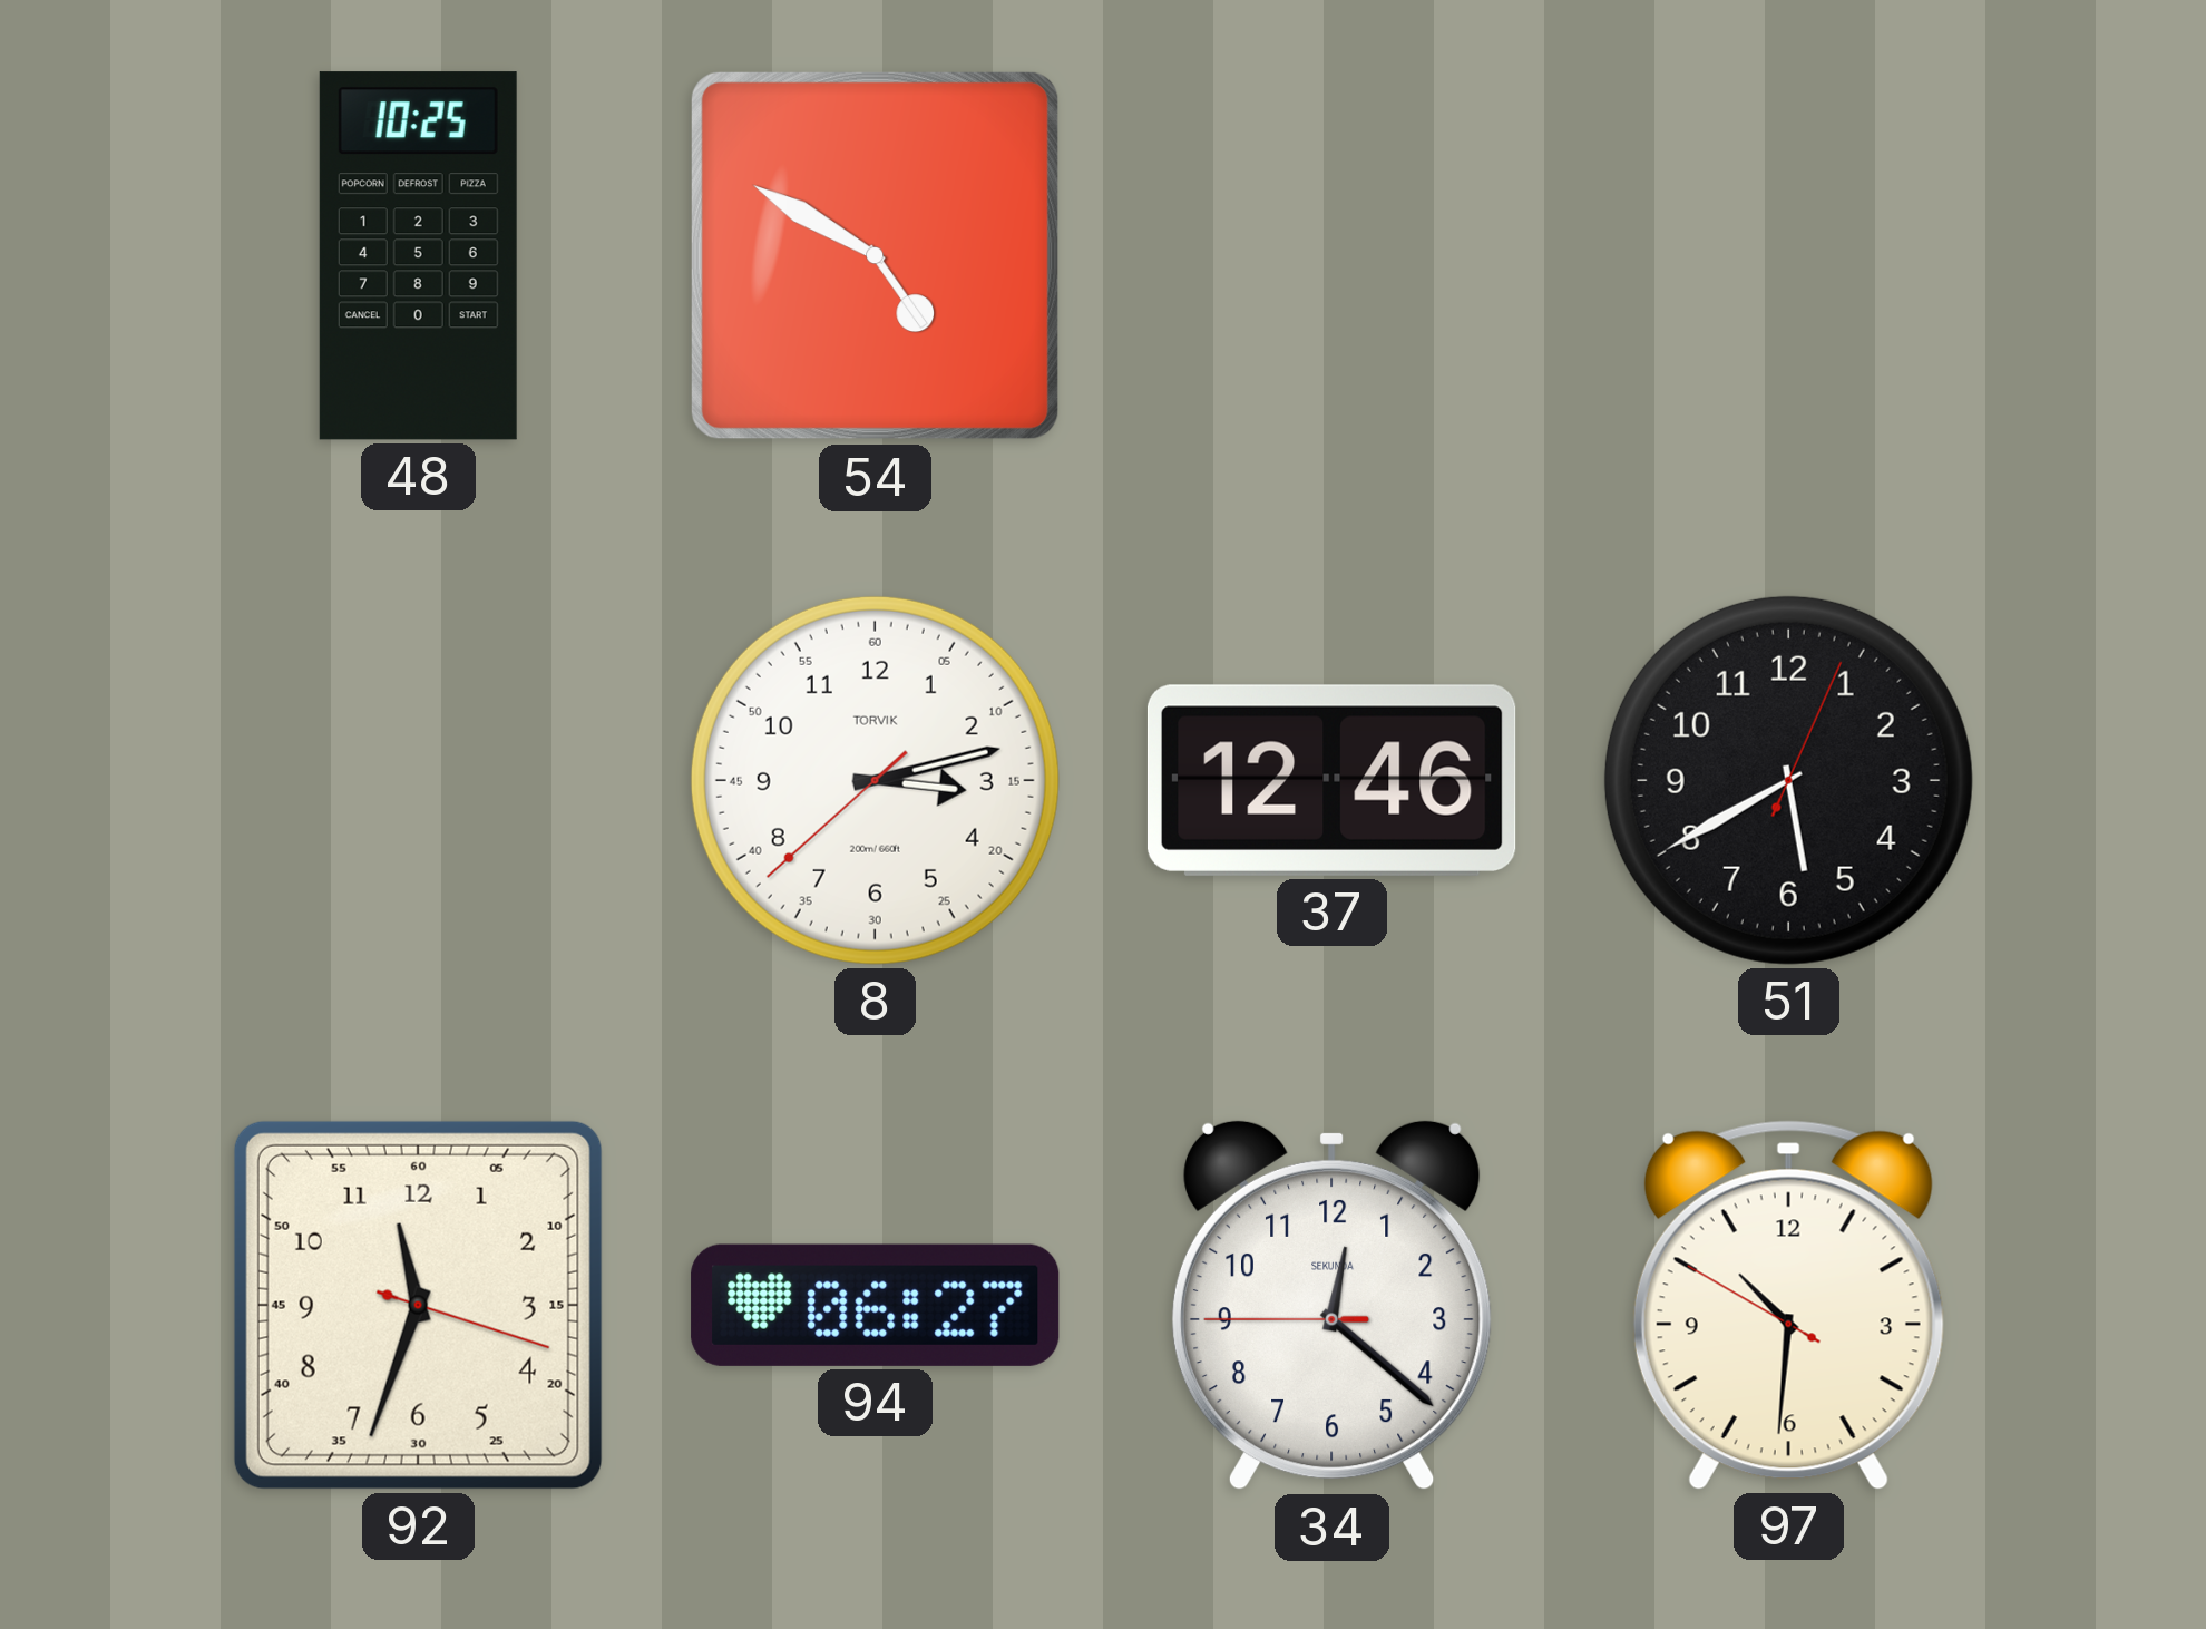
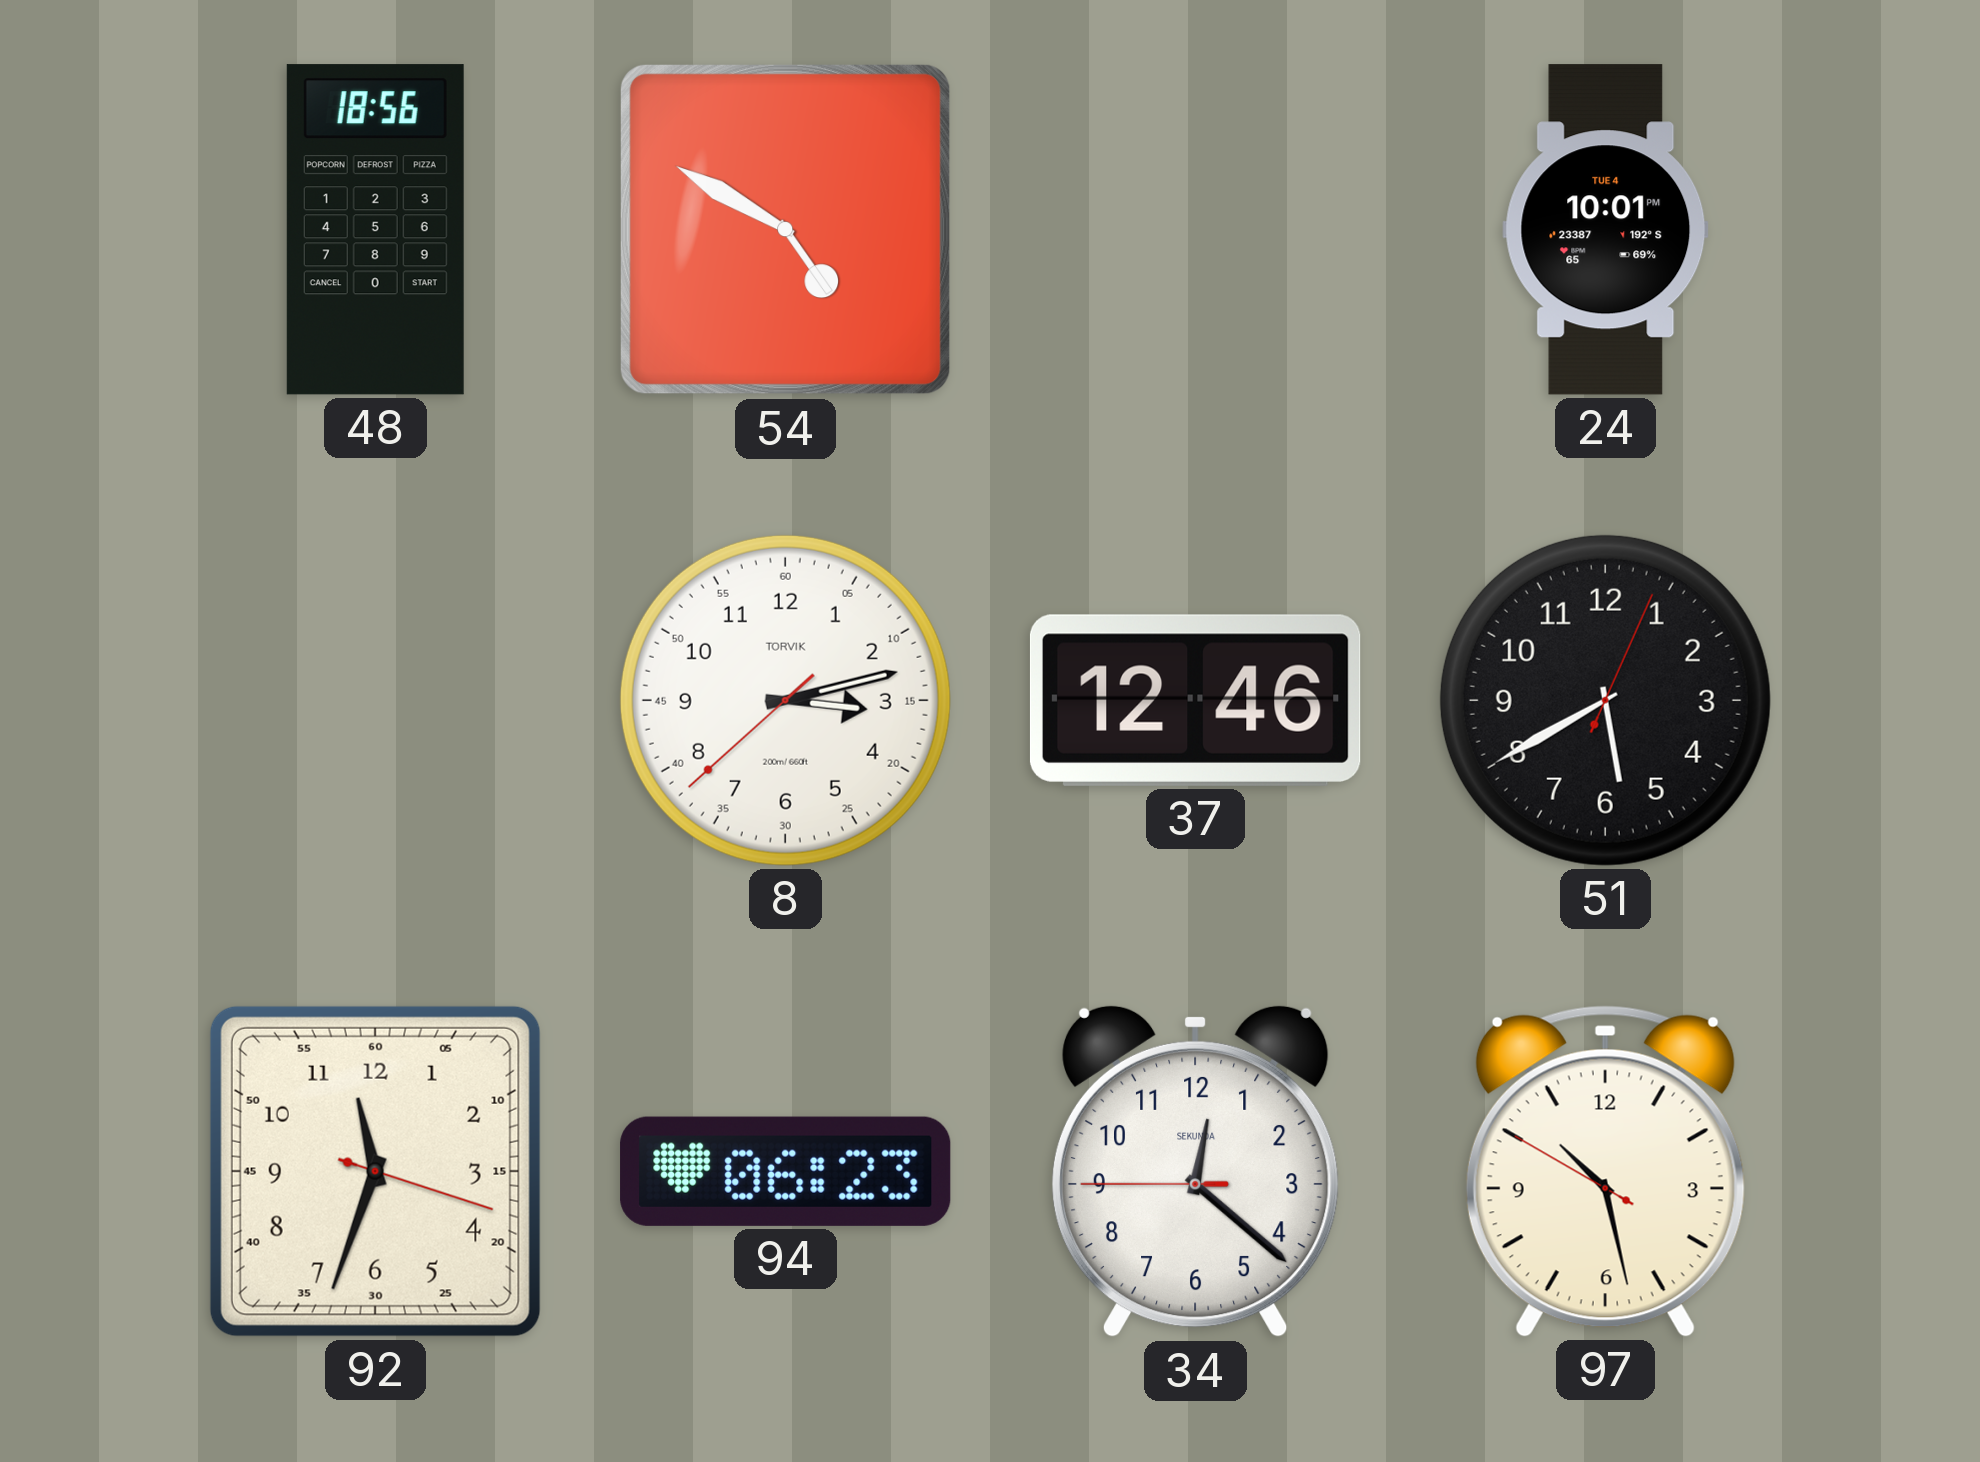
48: 10:25 -> 18:56
24: none -> 10:01
94: 06:27 -> 06:23
97: 10:30 -> 10:27
